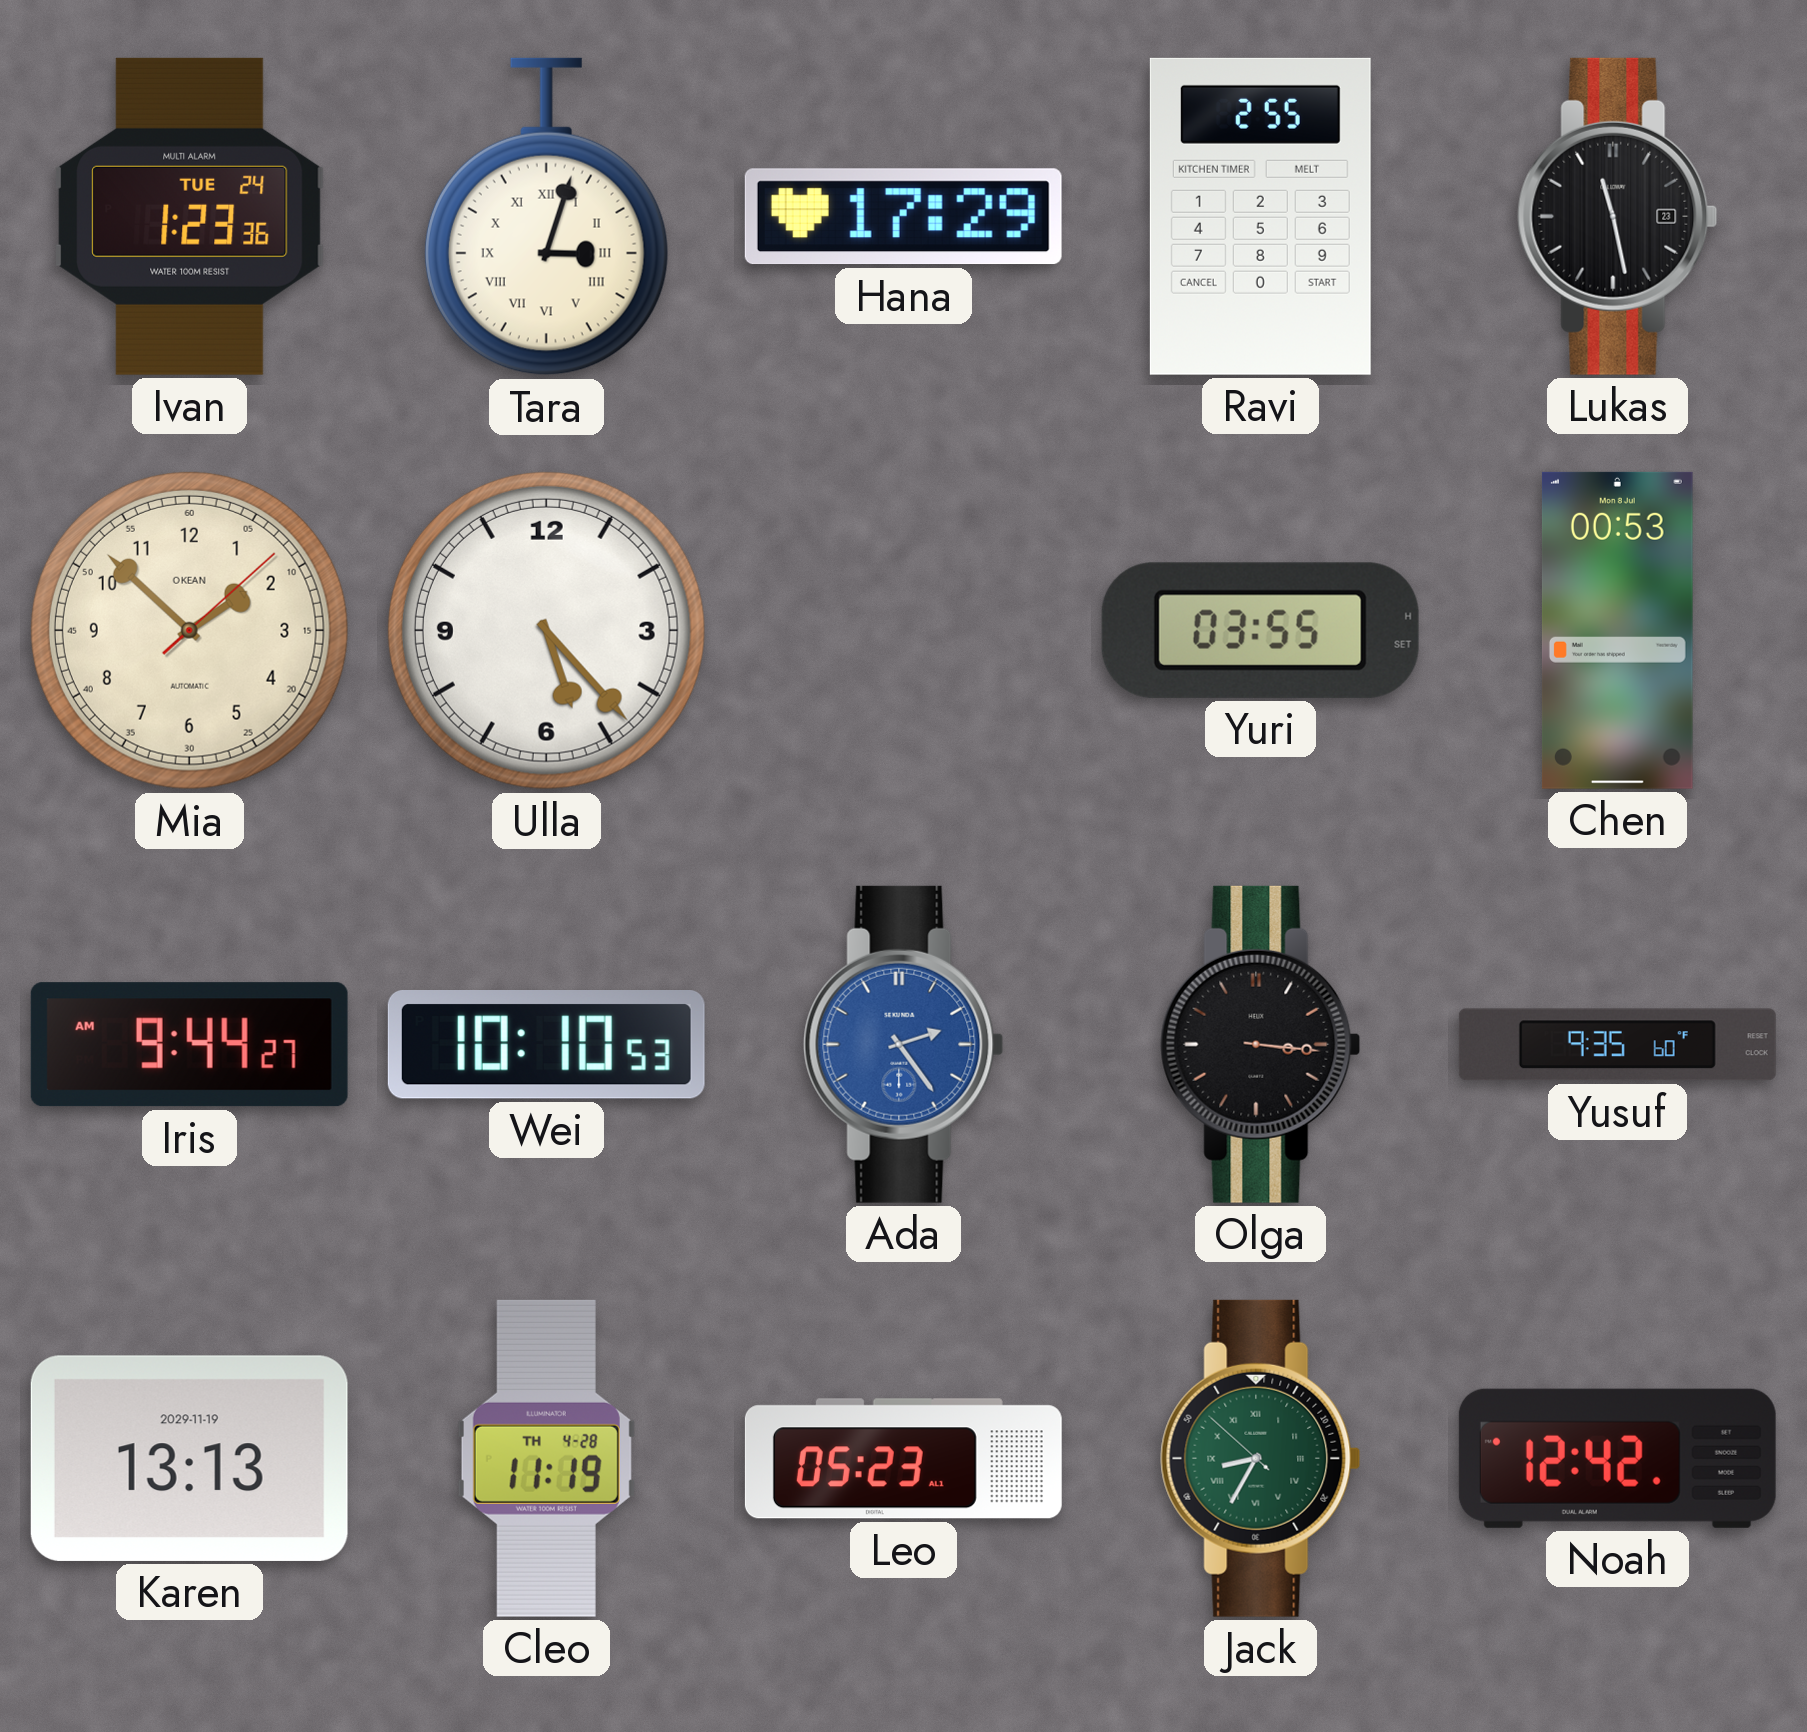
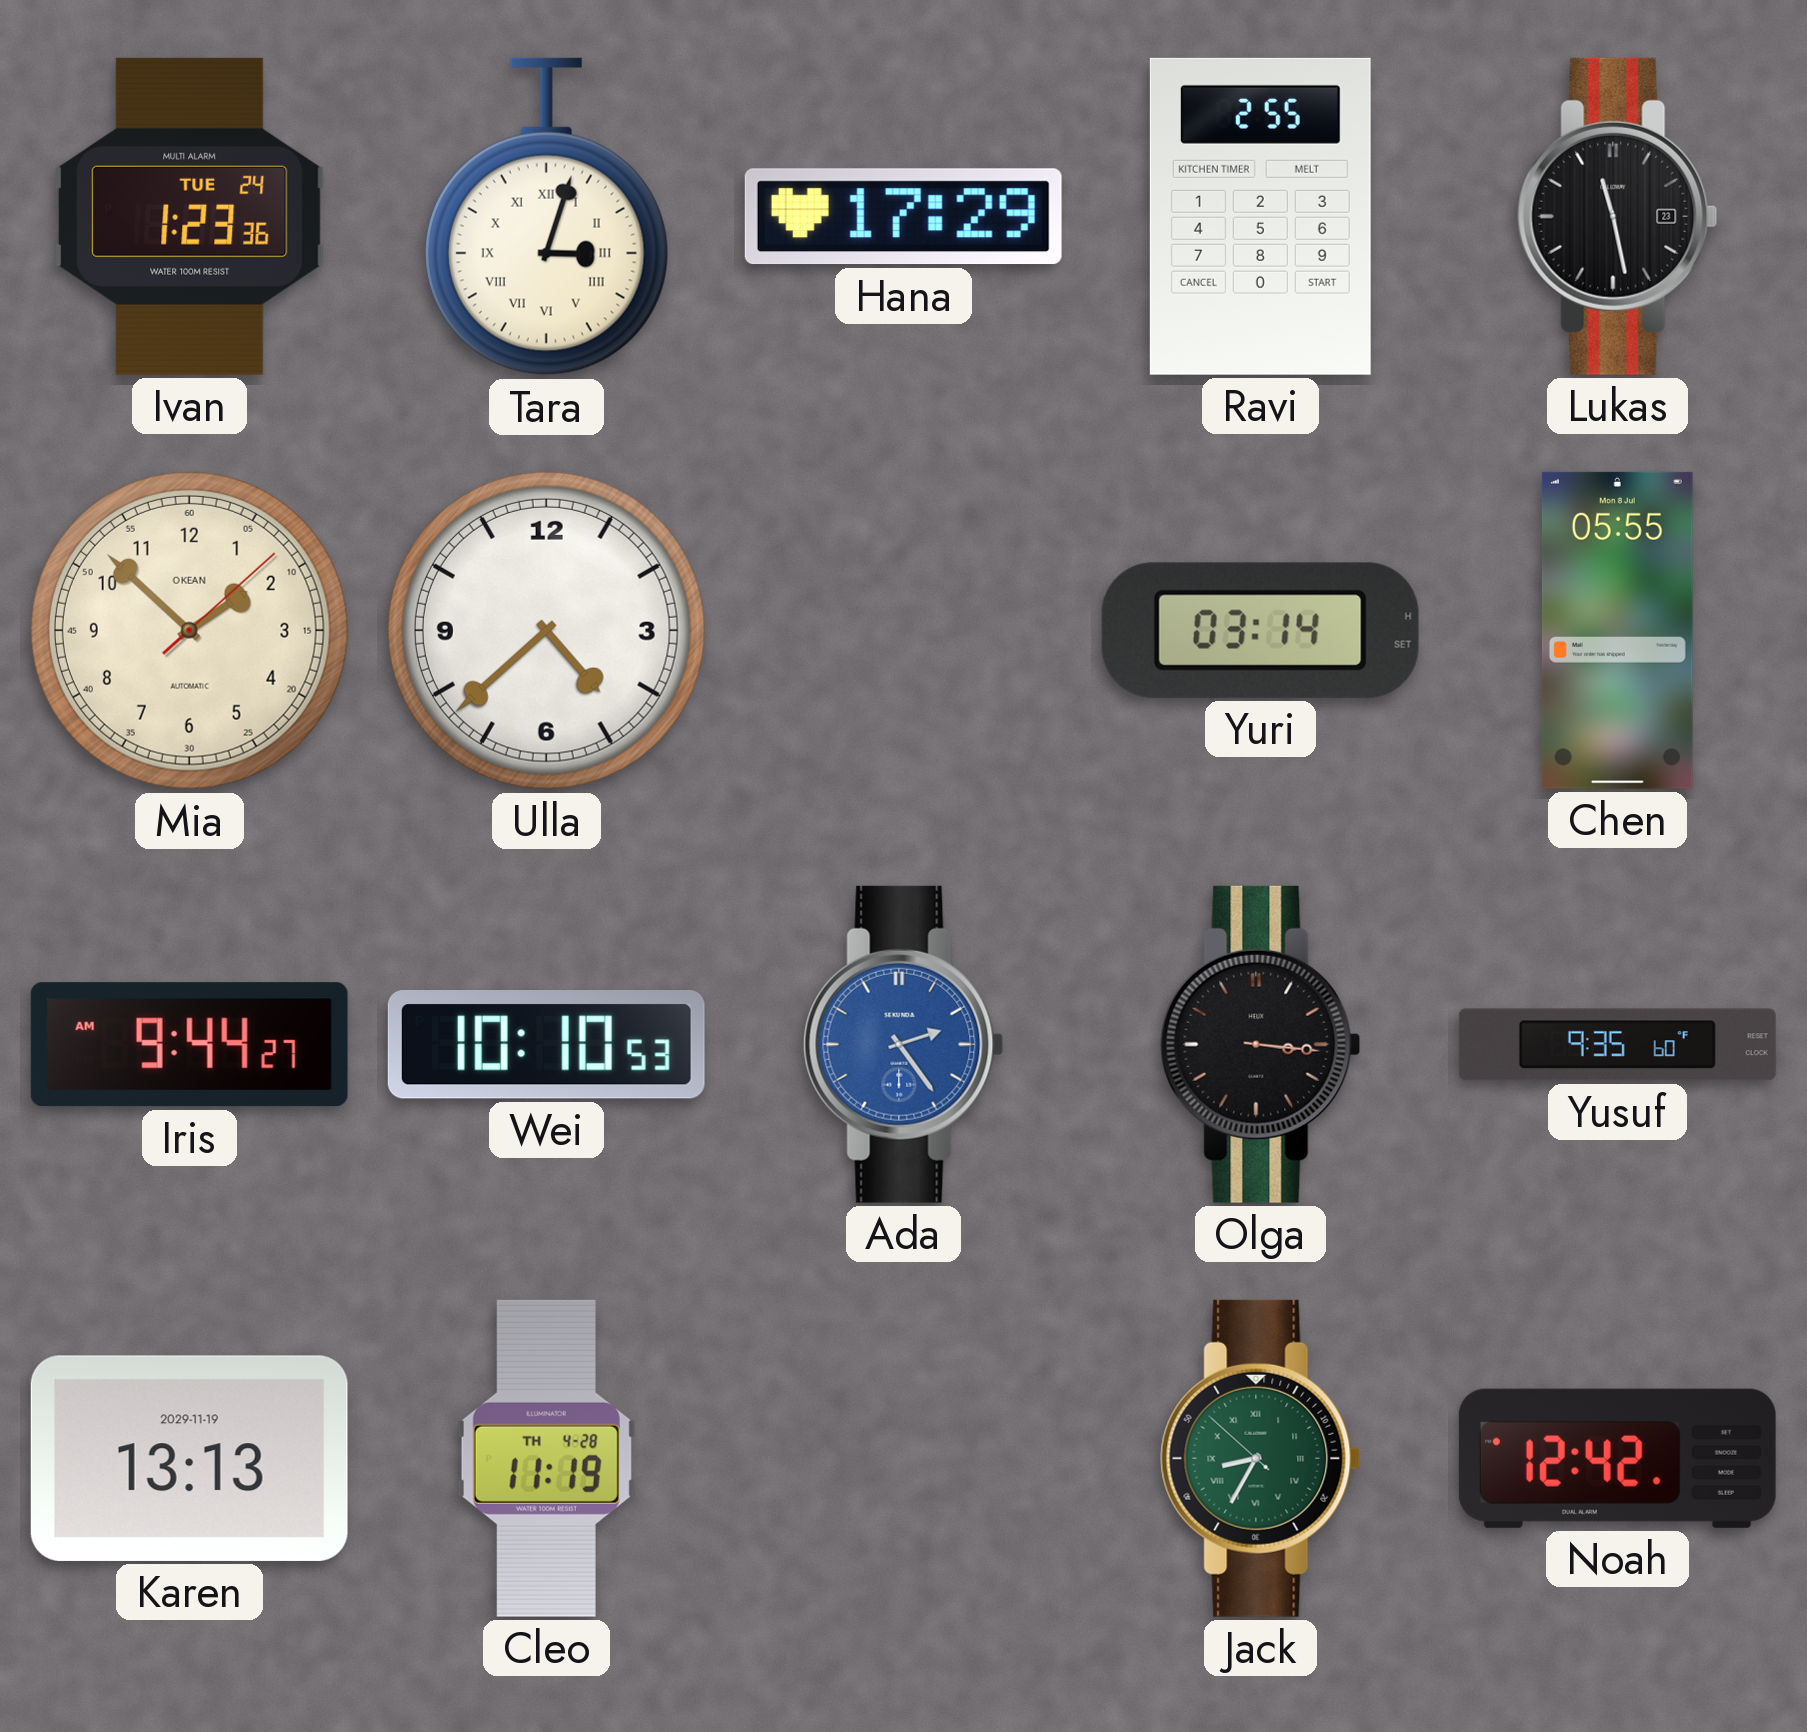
Ulla: 5:23 -> 4:38
Yuri: 03:55 -> 03:14
Chen: 00:53 -> 05:55
Leo: 05:23 -> none
